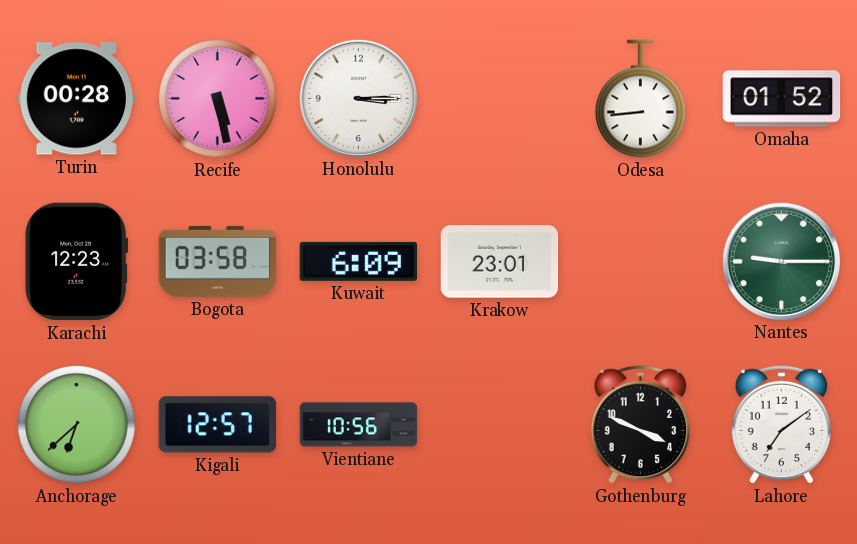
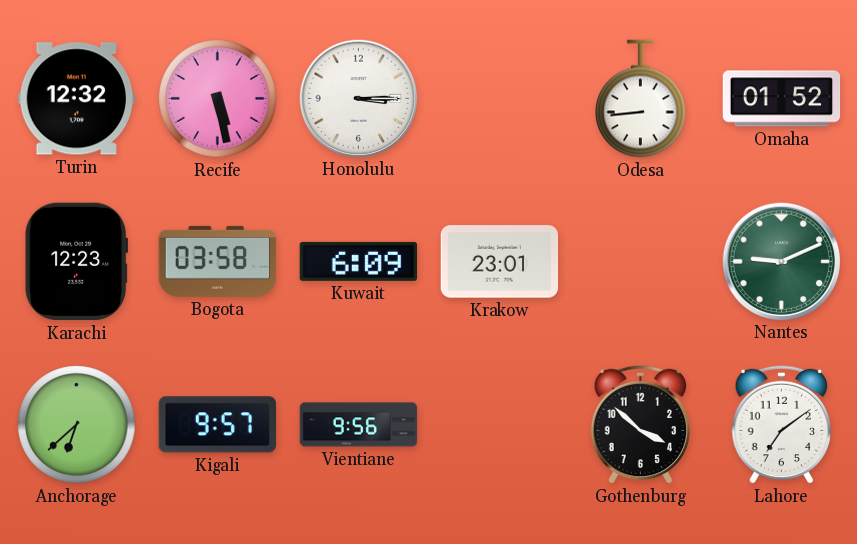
Turin: 00:28 -> 12:32
Nantes: 9:15 -> 9:11
Kigali: 12:57 -> 9:57
Vientiane: 10:56 -> 9:56
Gothenburg: 3:49 -> 3:52
